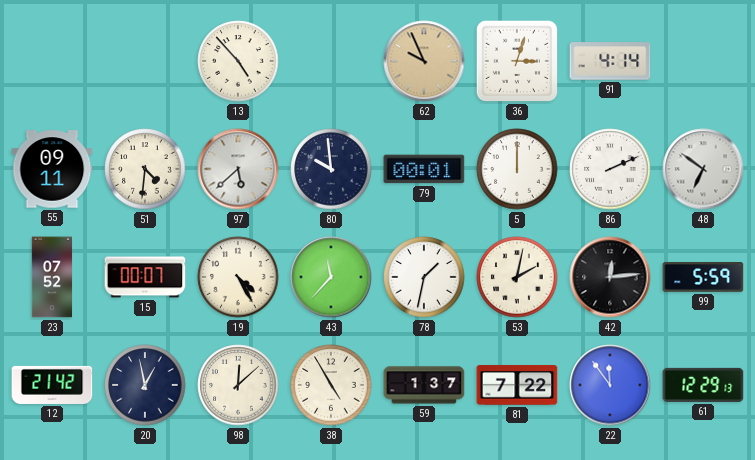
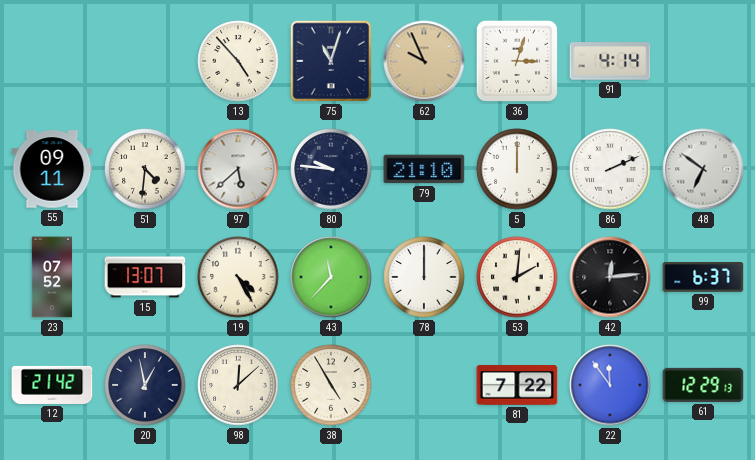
75: none -> 11:03
80: 9:59 -> 9:46
79: 00:01 -> 21:10
15: 00:07 -> 13:07
78: 1:32 -> 12:00
53: 2:02 -> 2:01
99: 5:59 -> 6:37
59: 1:37 -> none
